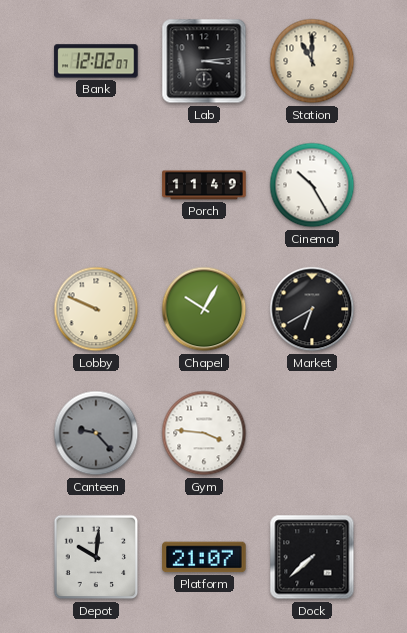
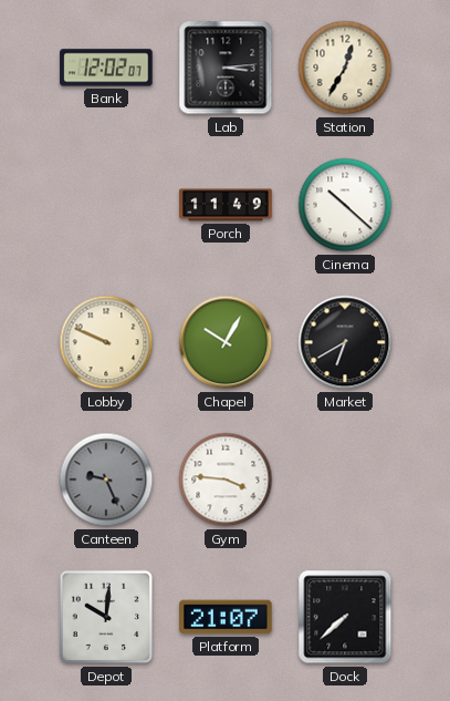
Station: 11:00 -> 12:35
Cinema: 10:25 -> 10:22
Canteen: 9:23 -> 9:26
